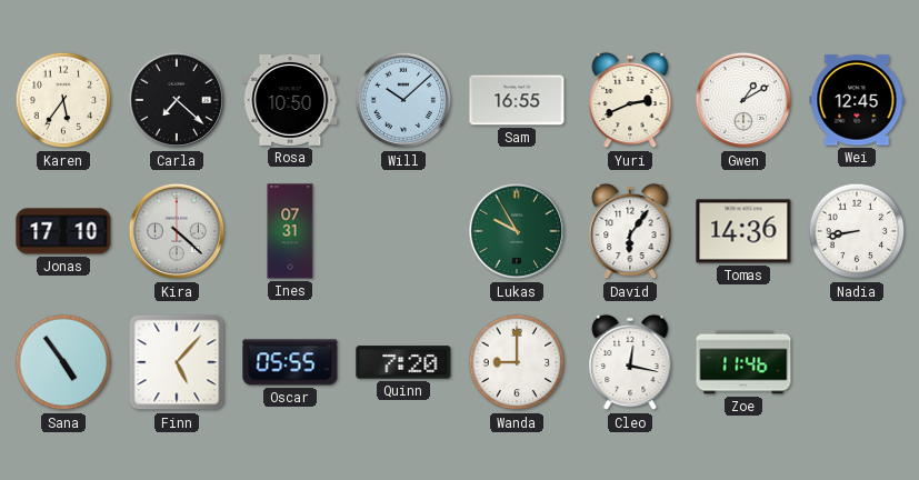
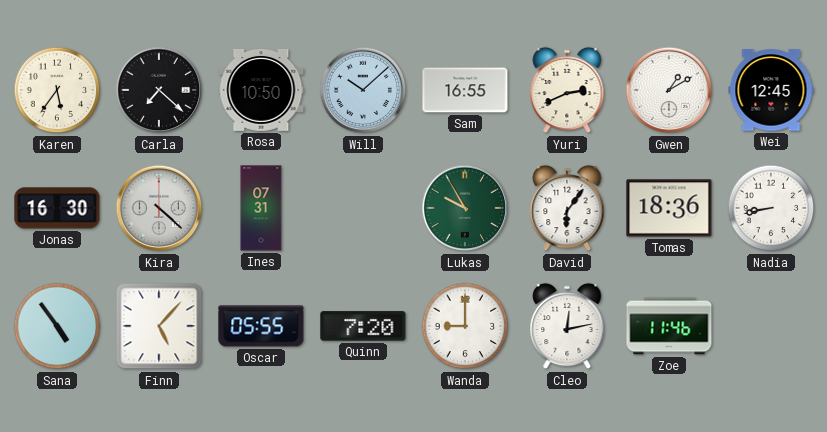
Jonas: 17:10 -> 16:30
Tomas: 14:36 -> 18:36
Cleo: 12:17 -> 12:13
